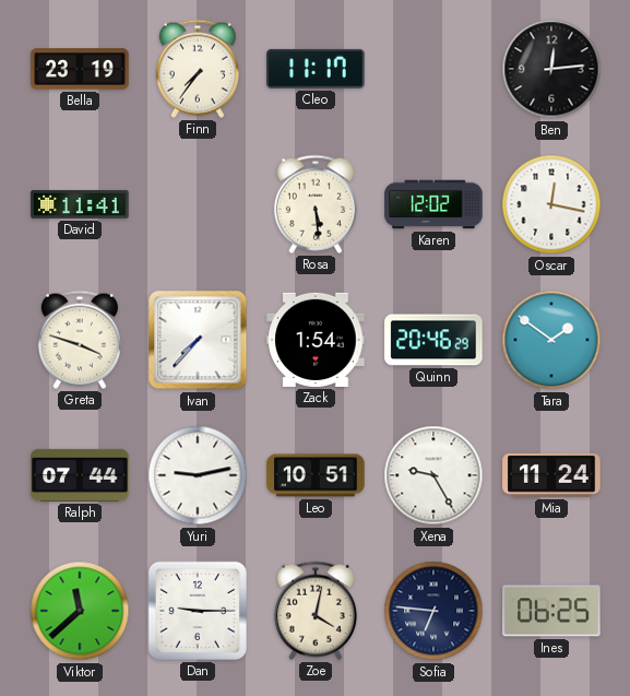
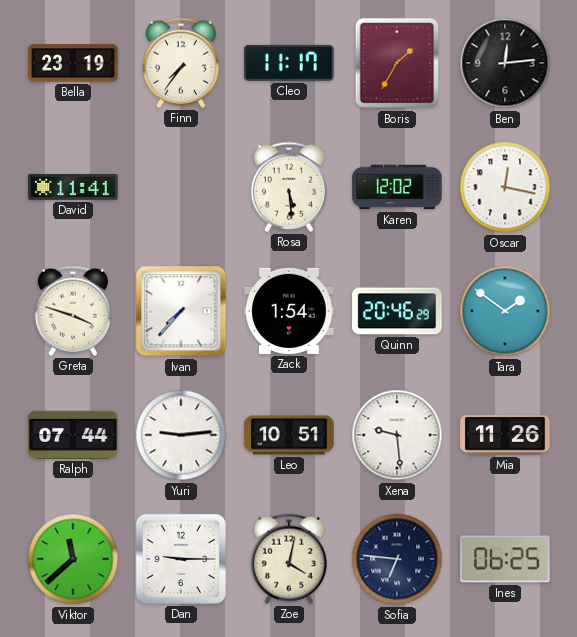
Boris: none -> 1:35
Yuri: 9:13 -> 9:14
Xena: 9:25 -> 9:29
Mia: 11:24 -> 11:26
